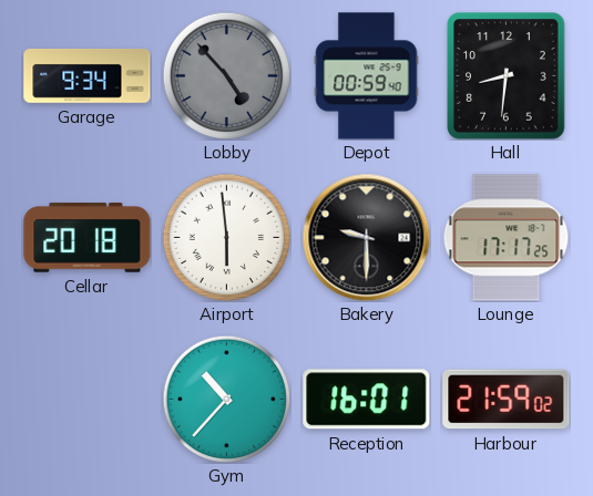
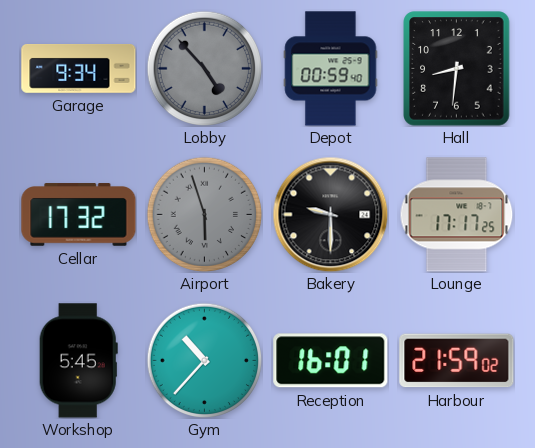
Cellar: 20:18 -> 17:32
Airport: 5:59 -> 5:57
Airport dial: white -> grey
Workshop: none -> 5:45
